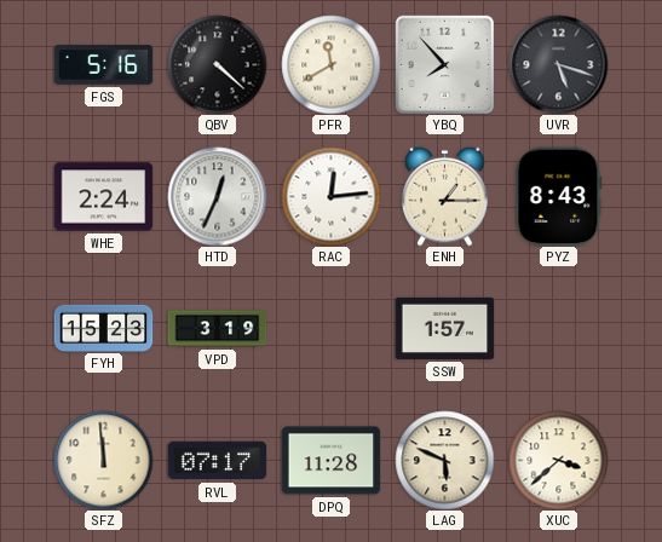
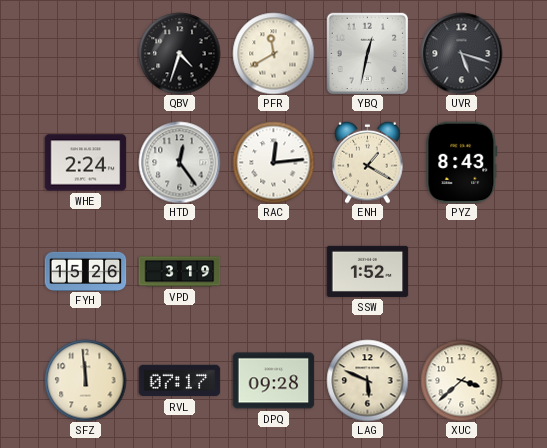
FGS: 5:16 -> none
QBV: 4:22 -> 4:33
YBQ: 7:53 -> 12:32
HTD: 12:34 -> 12:24
ENH: 1:15 -> 1:20
FYH: 15:23 -> 15:26
SSW: 1:57 -> 1:52
DPQ: 11:28 -> 09:28
